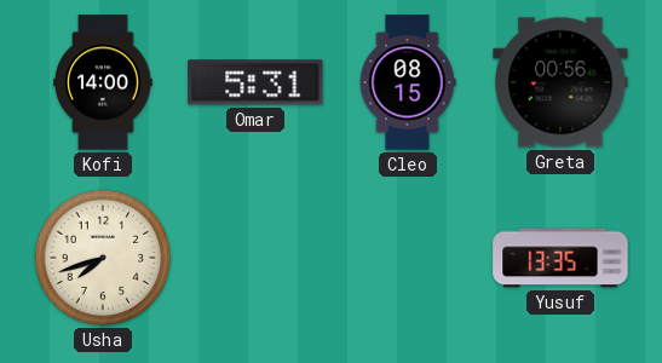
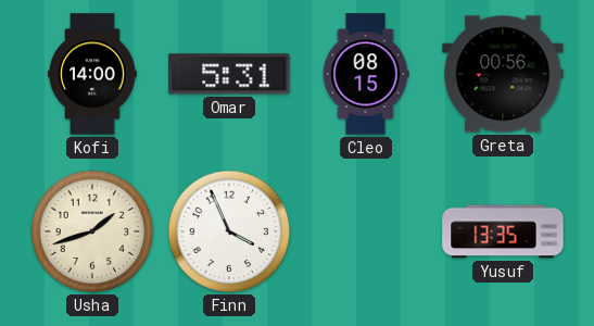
Usha: 7:42 -> 1:42
Finn: none -> 3:56
